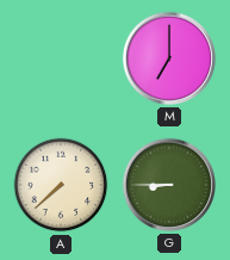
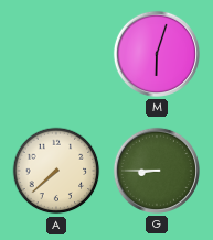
M: 7:00 -> 6:03
